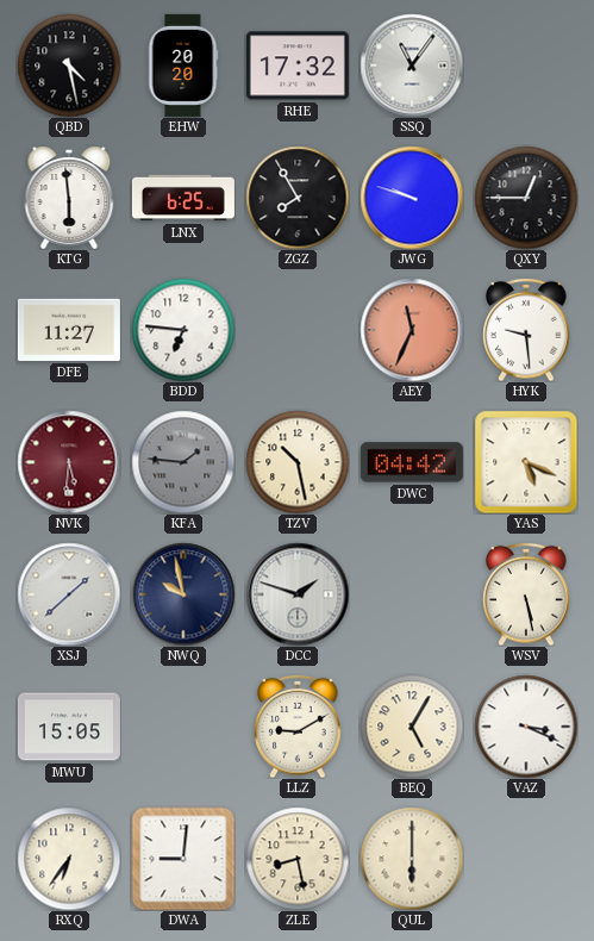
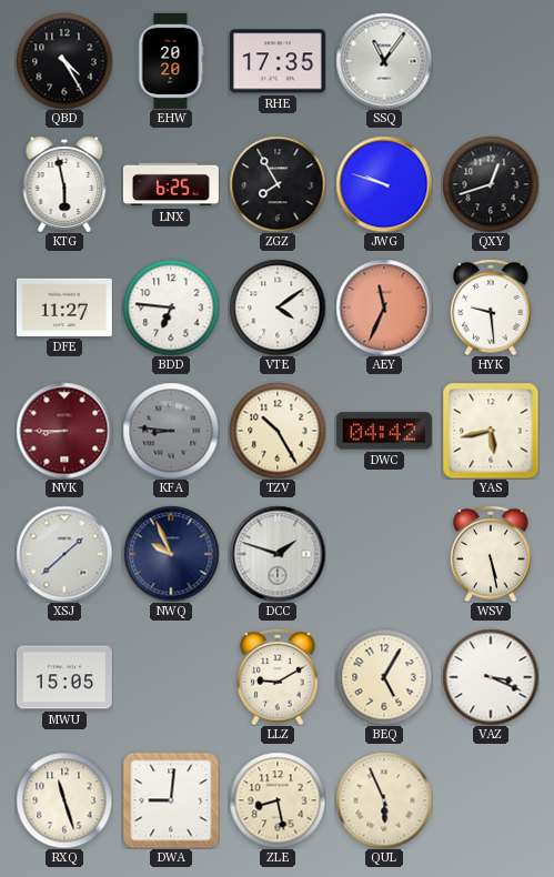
QBD: 4:28 -> 4:25
RHE: 17:32 -> 17:35
KTG: 5:59 -> 5:58
QXY: 12:45 -> 12:42
VTE: none -> 4:09
NVK: 5:31 -> 8:45
KFA: 1:46 -> 8:46
TZV: 10:28 -> 10:25
YAS: 5:19 -> 5:43
NWQ: 9:58 -> 9:56
RXQ: 6:36 -> 11:27
QUL: 6:00 -> 5:56
